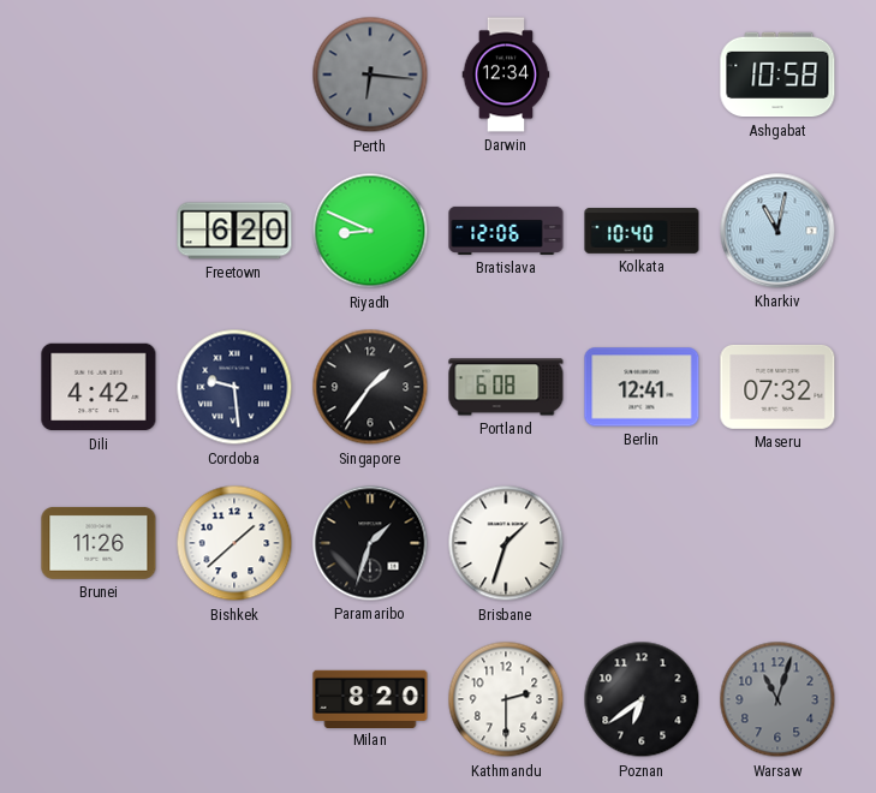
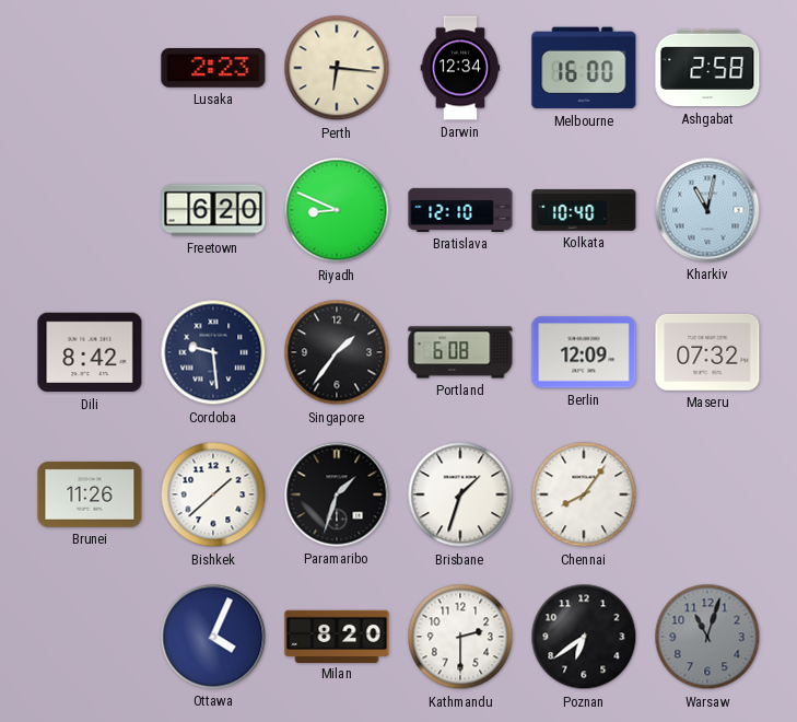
Lusaka: none -> 2:23
Perth dial: grey -> cream
Melbourne: none -> 16:00
Ashgabat: 10:58 -> 2:58
Bratislava: 12:06 -> 12:10
Dili: 4:42 -> 8:42
Berlin: 12:41 -> 12:09
Chennai: none -> 8:06
Ottawa: none -> 4:04
